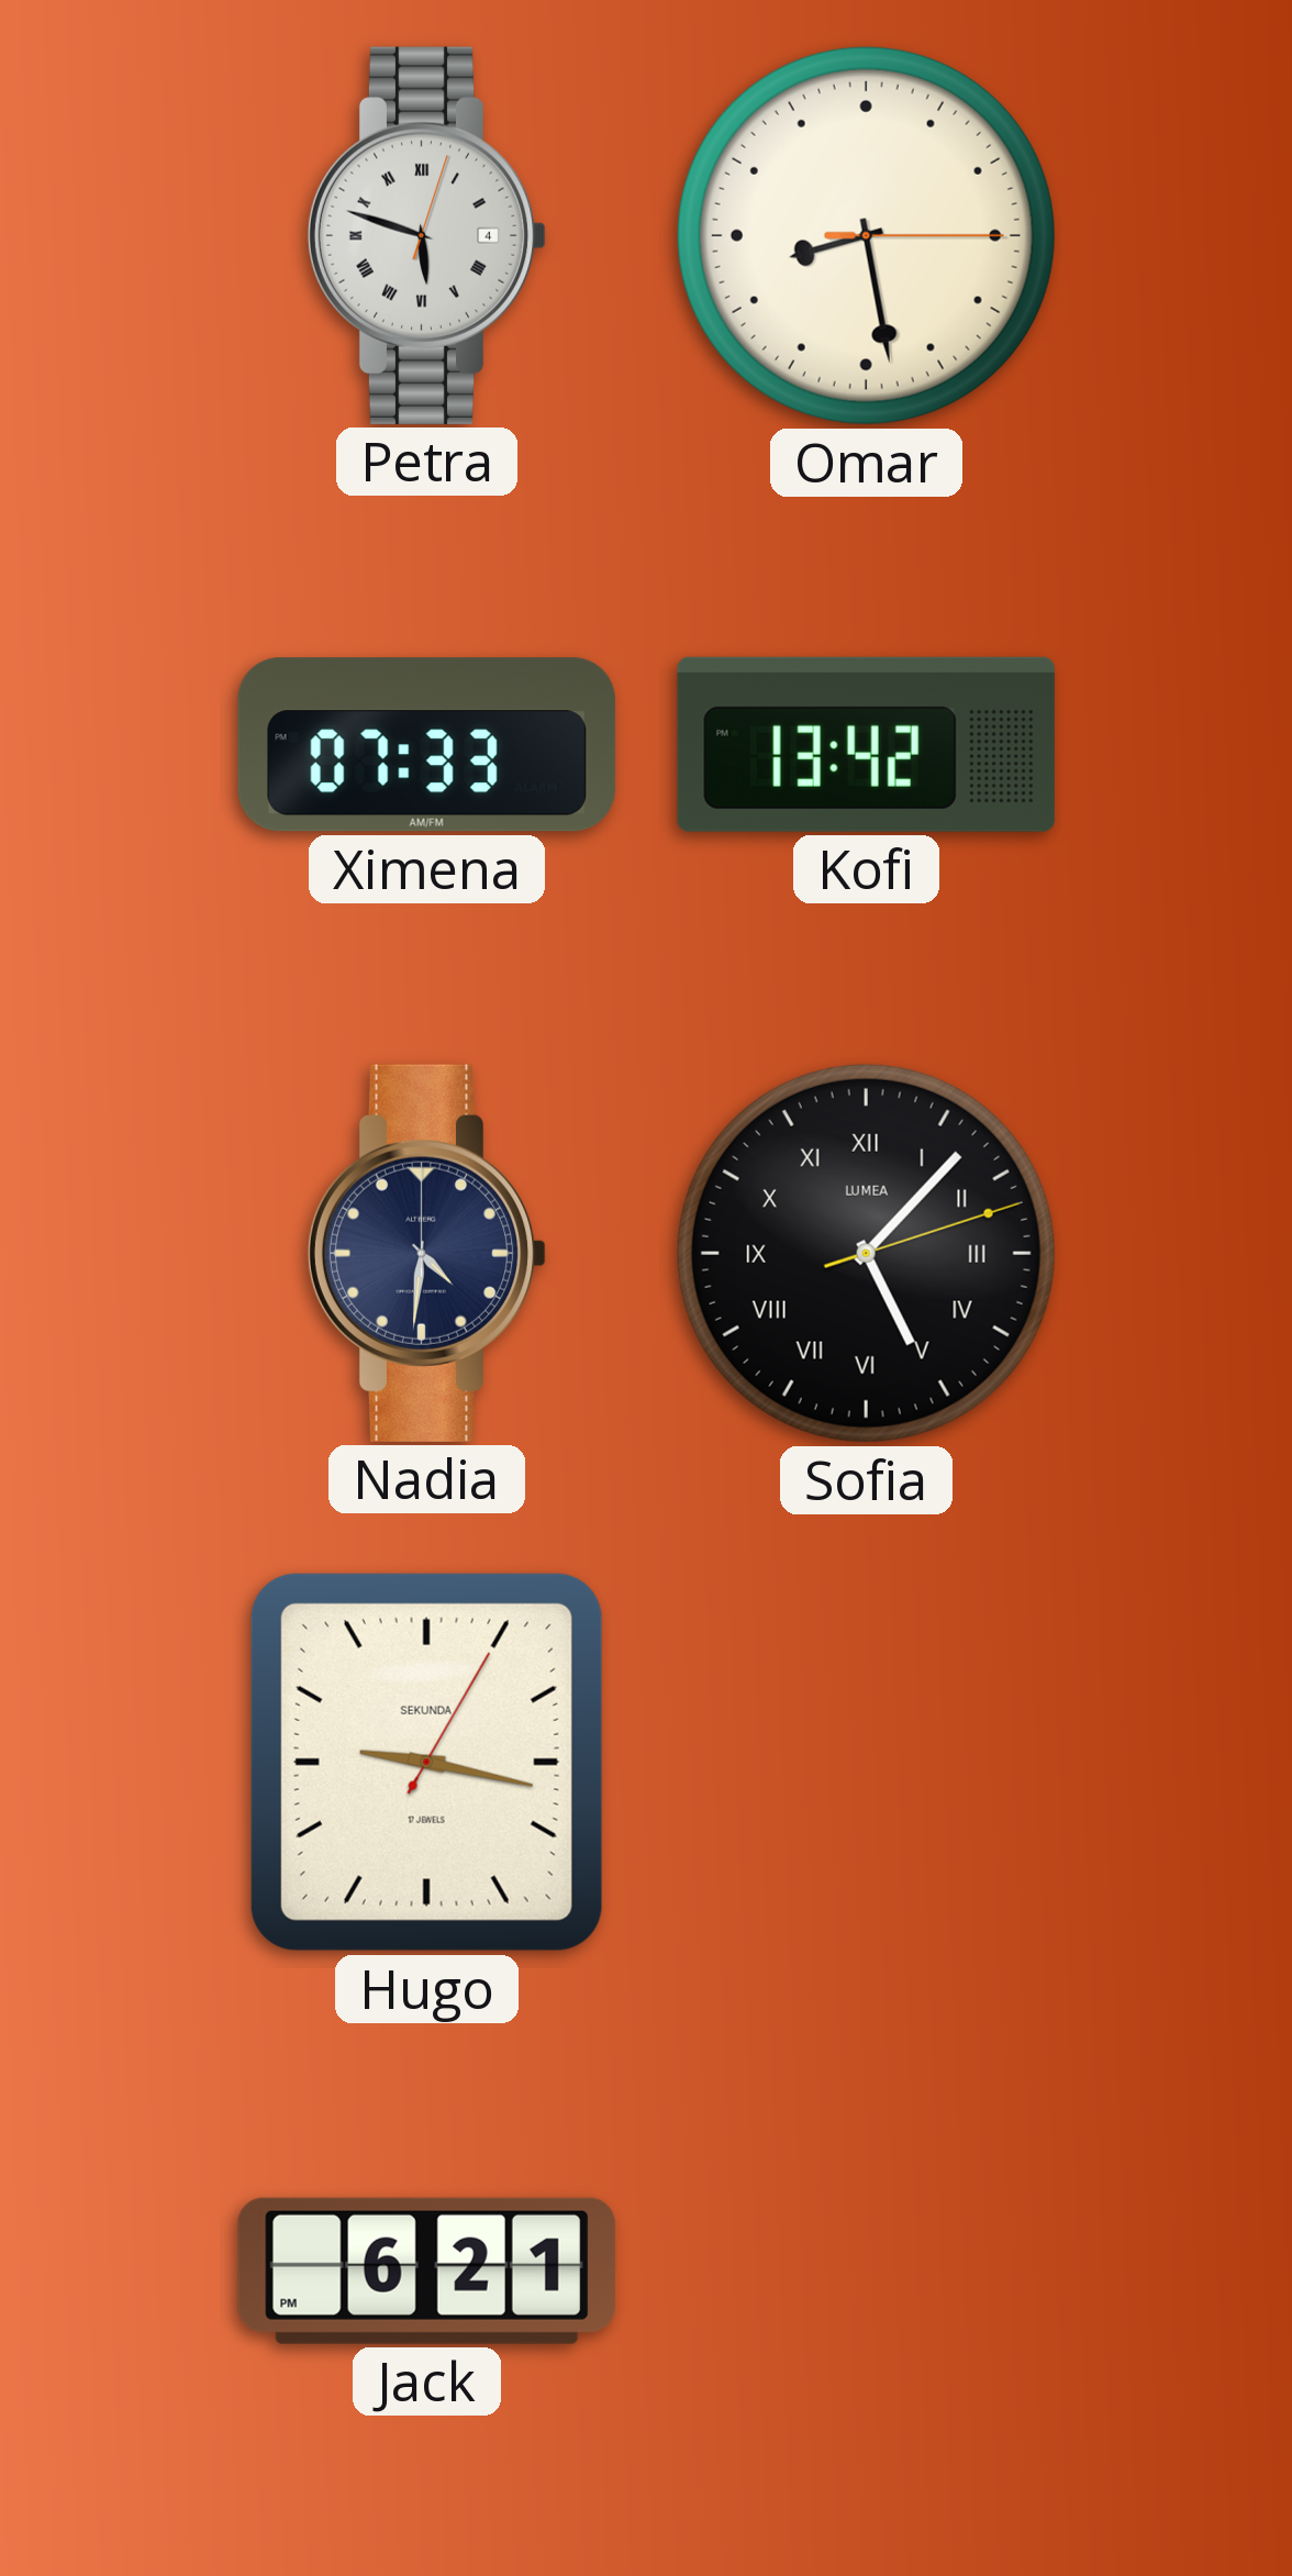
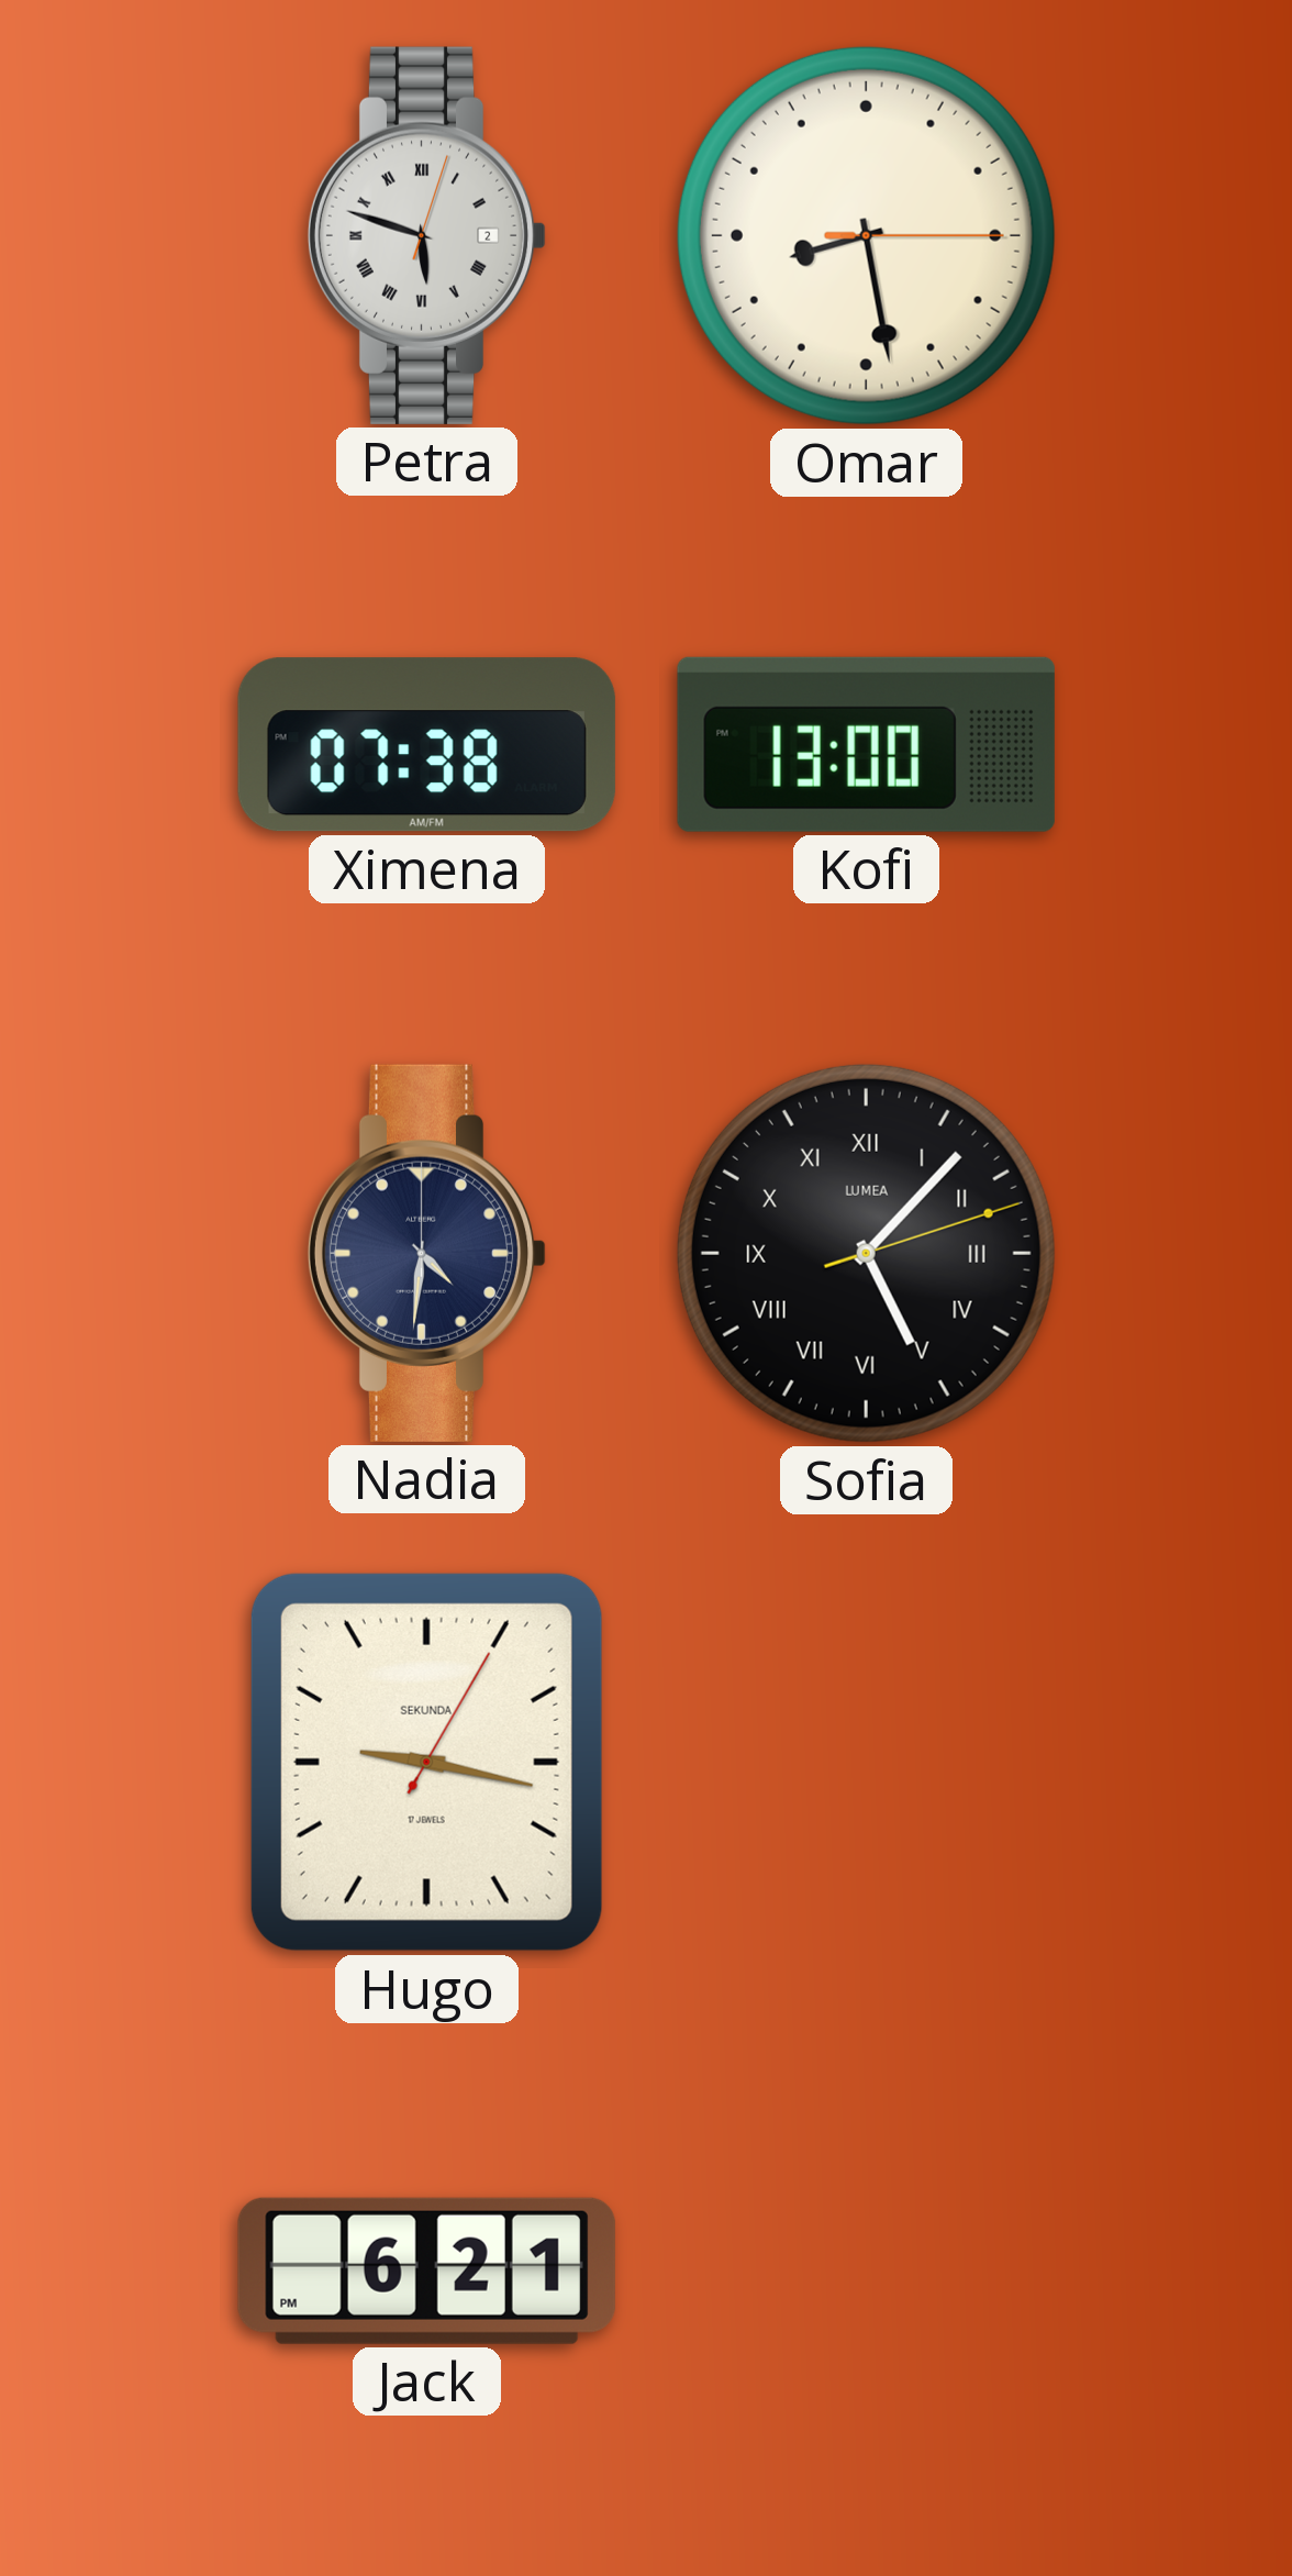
Petra date: 4 -> 2
Ximena: 07:33 -> 07:38
Kofi: 13:42 -> 13:00
